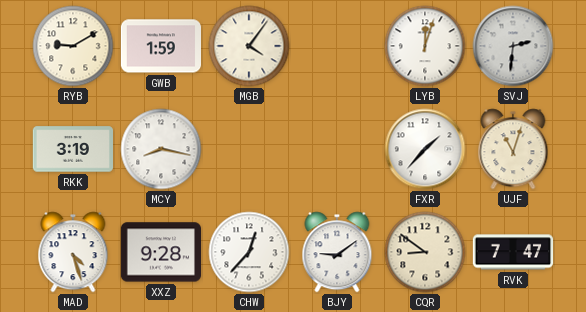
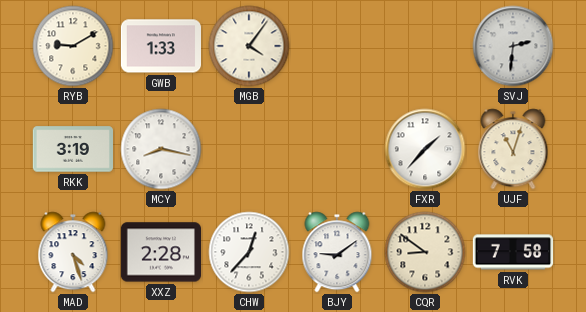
GWB: 1:59 -> 1:33
LYB: 12:03 -> none
XXZ: 9:28 -> 2:28
RVK: 7:47 -> 7:58
